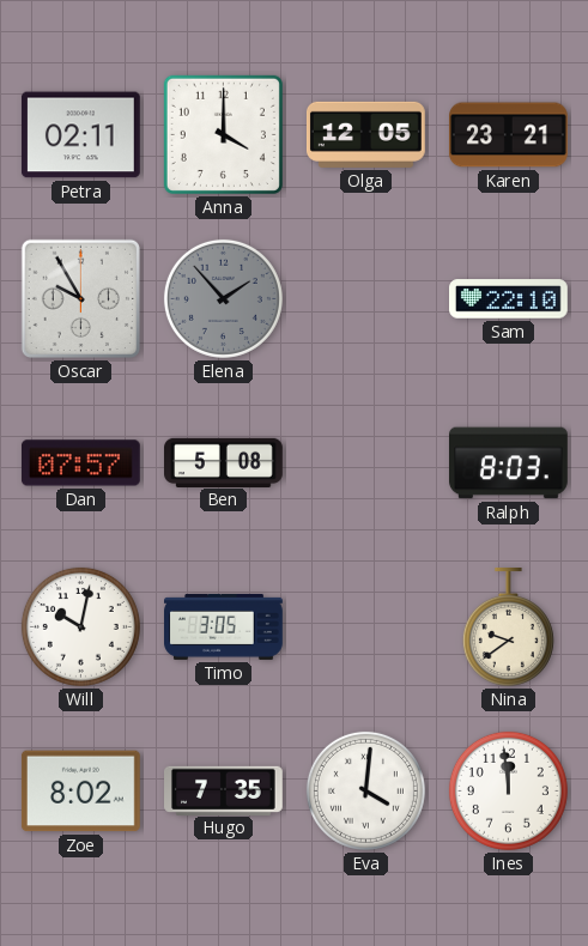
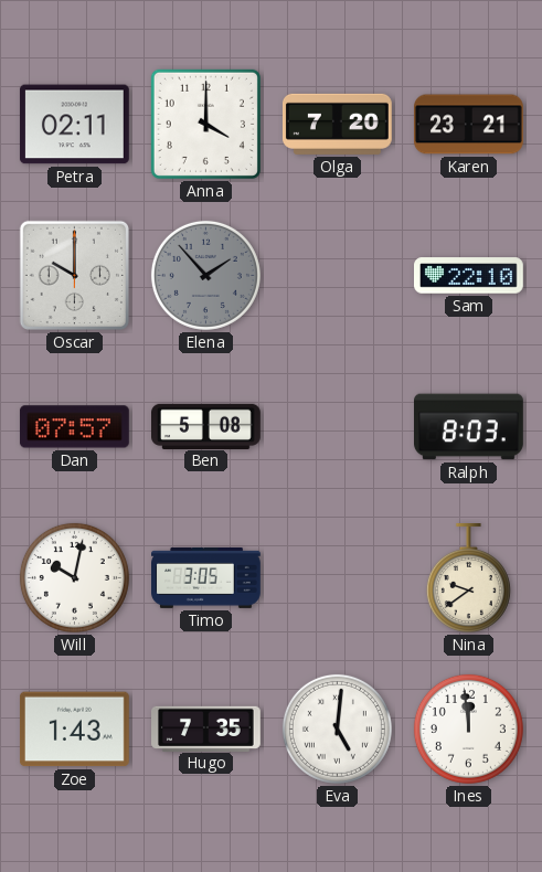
Olga: 12:05 -> 7:20
Oscar: 9:55 -> 10:00
Zoe: 8:02 -> 1:43
Eva: 4:01 -> 5:01
